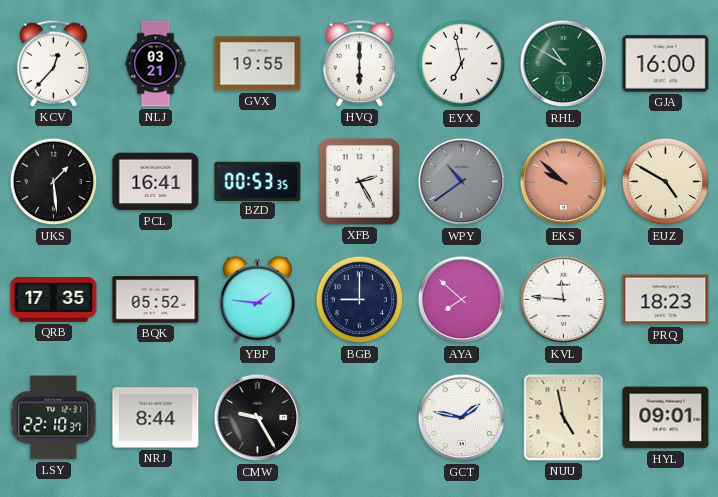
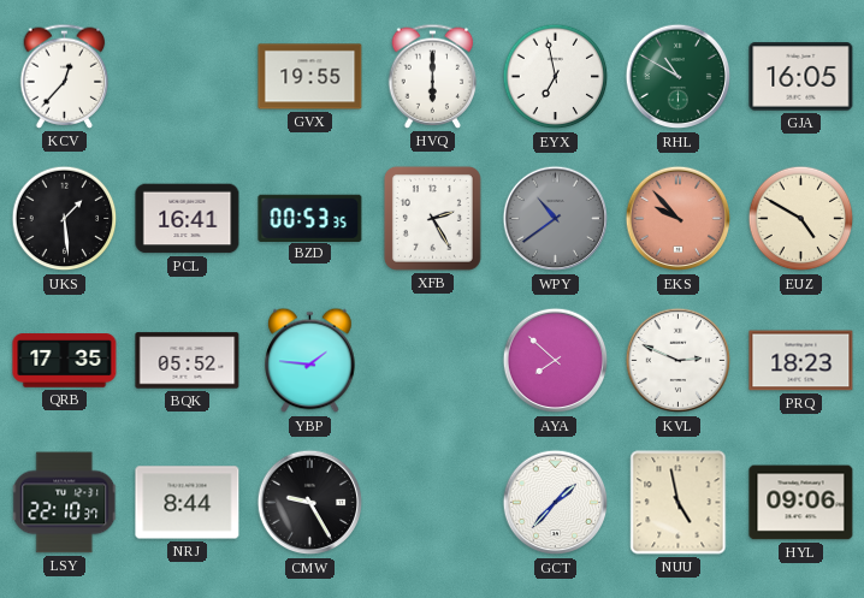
NLJ: 03:21 -> none
GJA: 16:00 -> 16:05
EKS: 9:52 -> 9:53
BGB: 9:00 -> none
KVL: 11:46 -> 2:49
GCT: 1:47 -> 1:37
HYL: 09:01 -> 09:06
